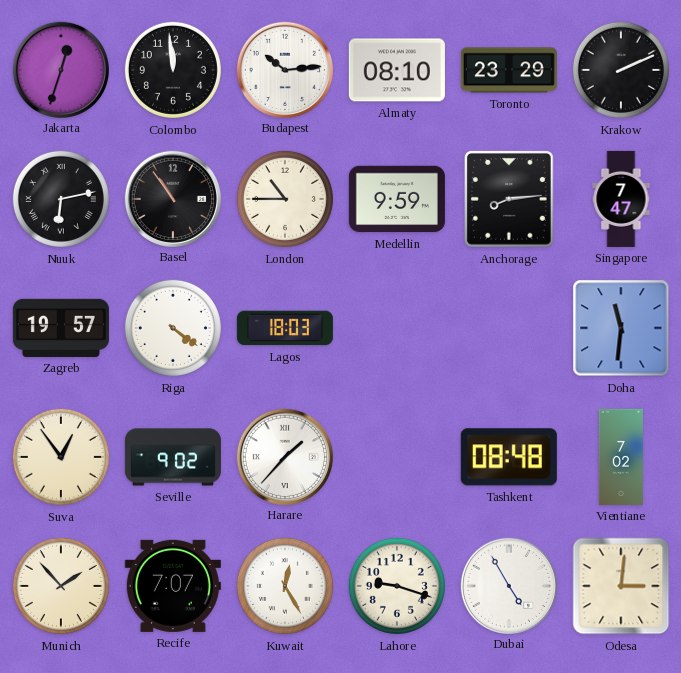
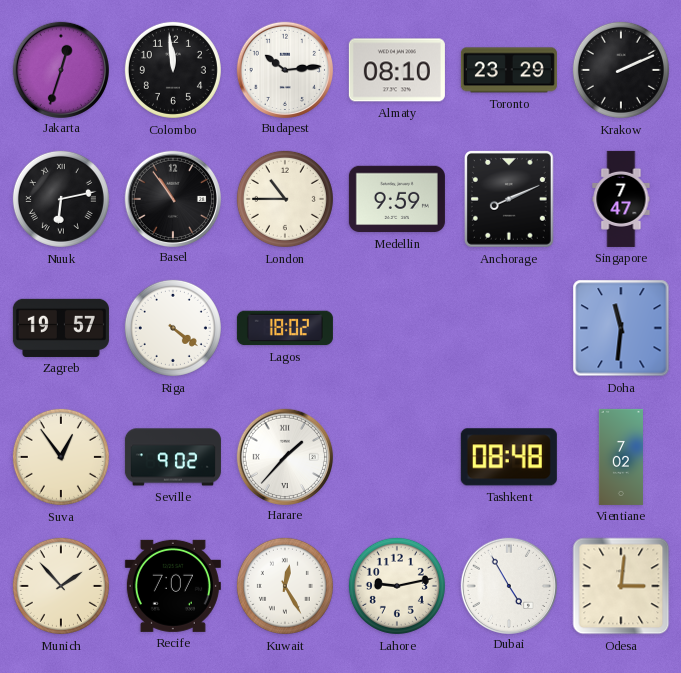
Anchorage: 8:14 -> 8:11
Lagos: 18:03 -> 18:02
Lahore: 9:18 -> 9:13
